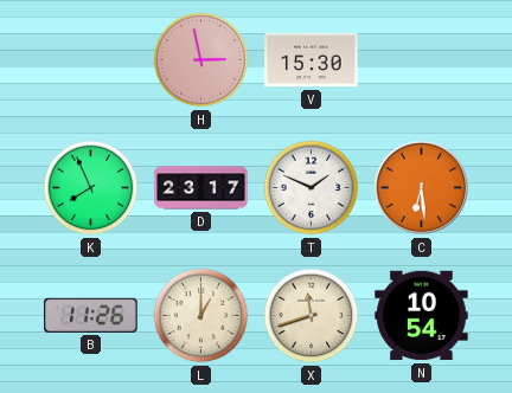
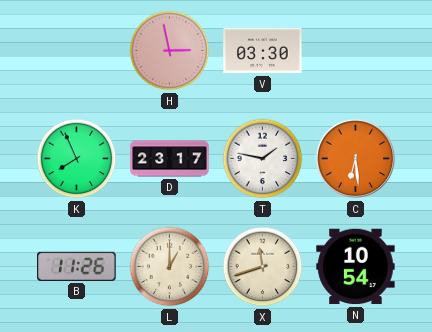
V: 15:30 -> 03:30
T: 1:49 -> 1:47
